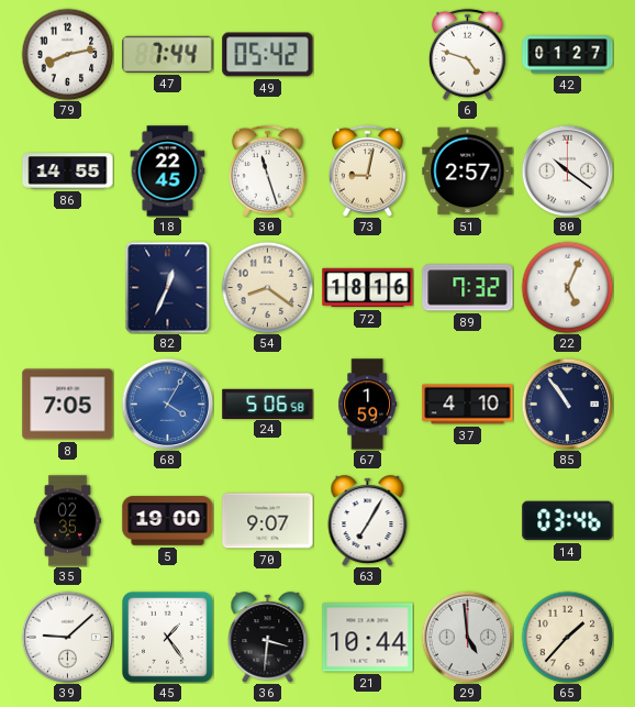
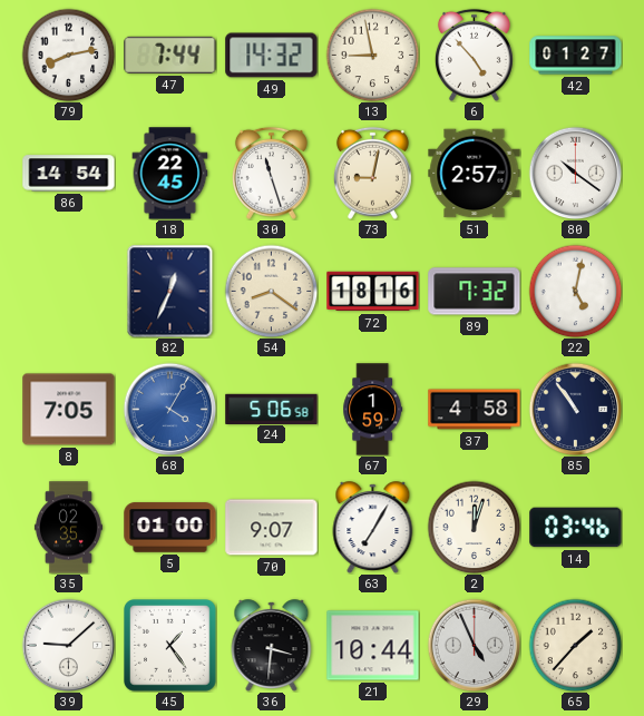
49: 05:42 -> 14:32
13: none -> 8:58
6: 4:48 -> 4:53
86: 14:55 -> 14:54
22: 5:04 -> 5:02
37: 4:10 -> 4:58
5: 19:00 -> 01:00
2: none -> 12:03
29: 4:59 -> 4:56
